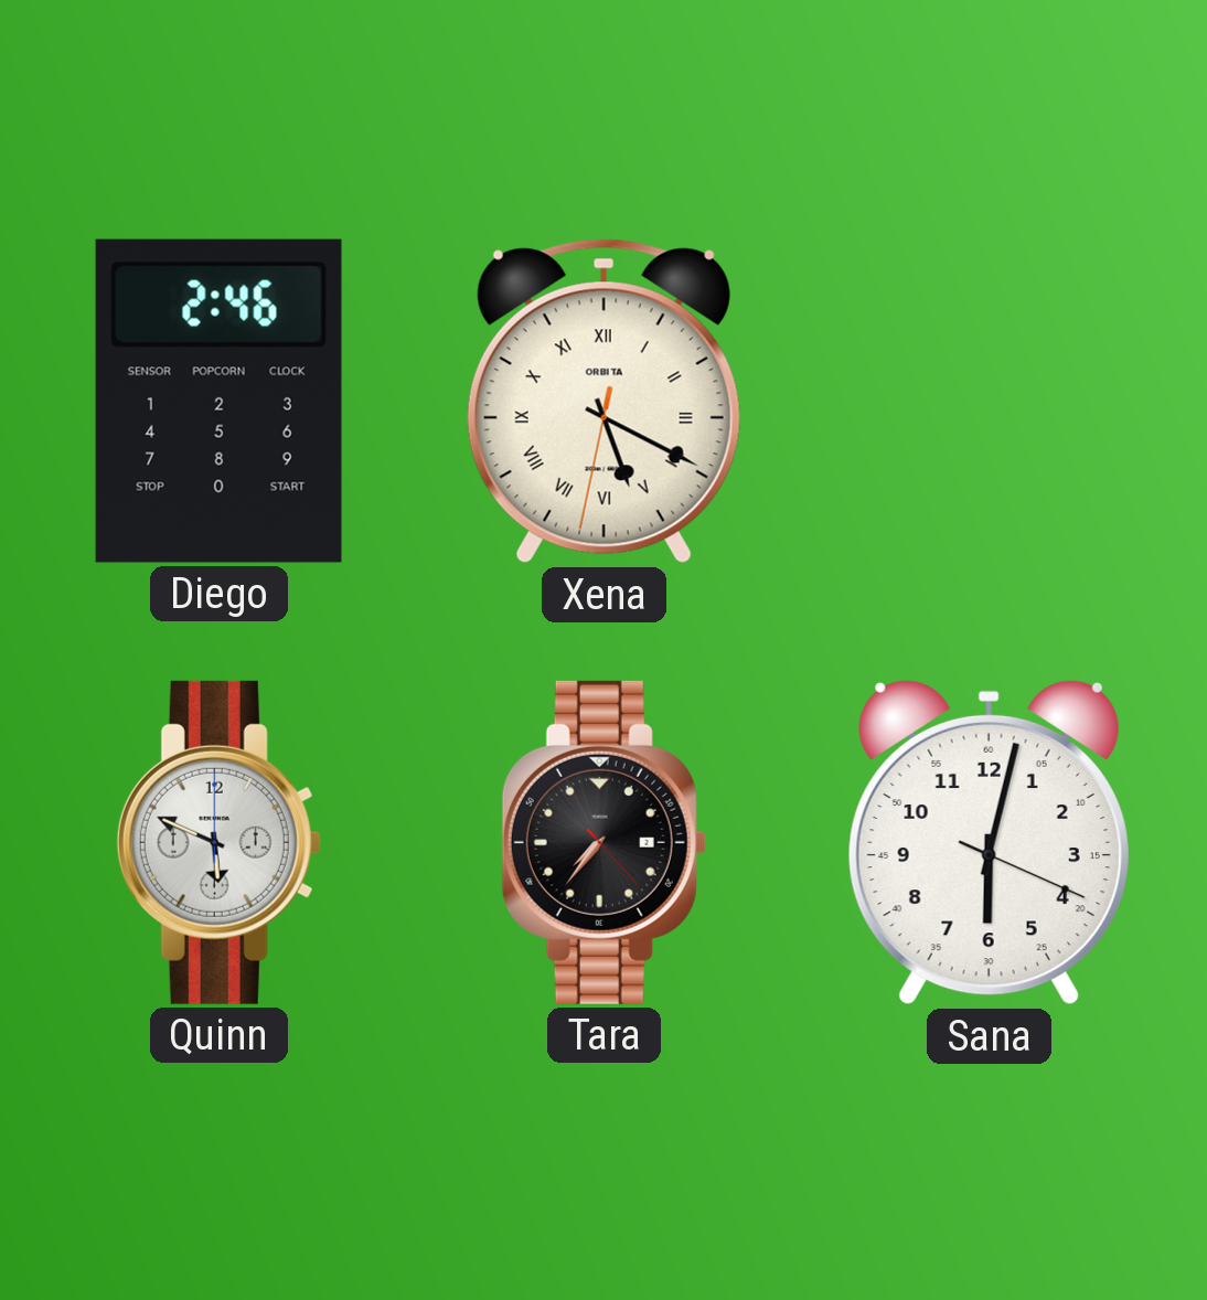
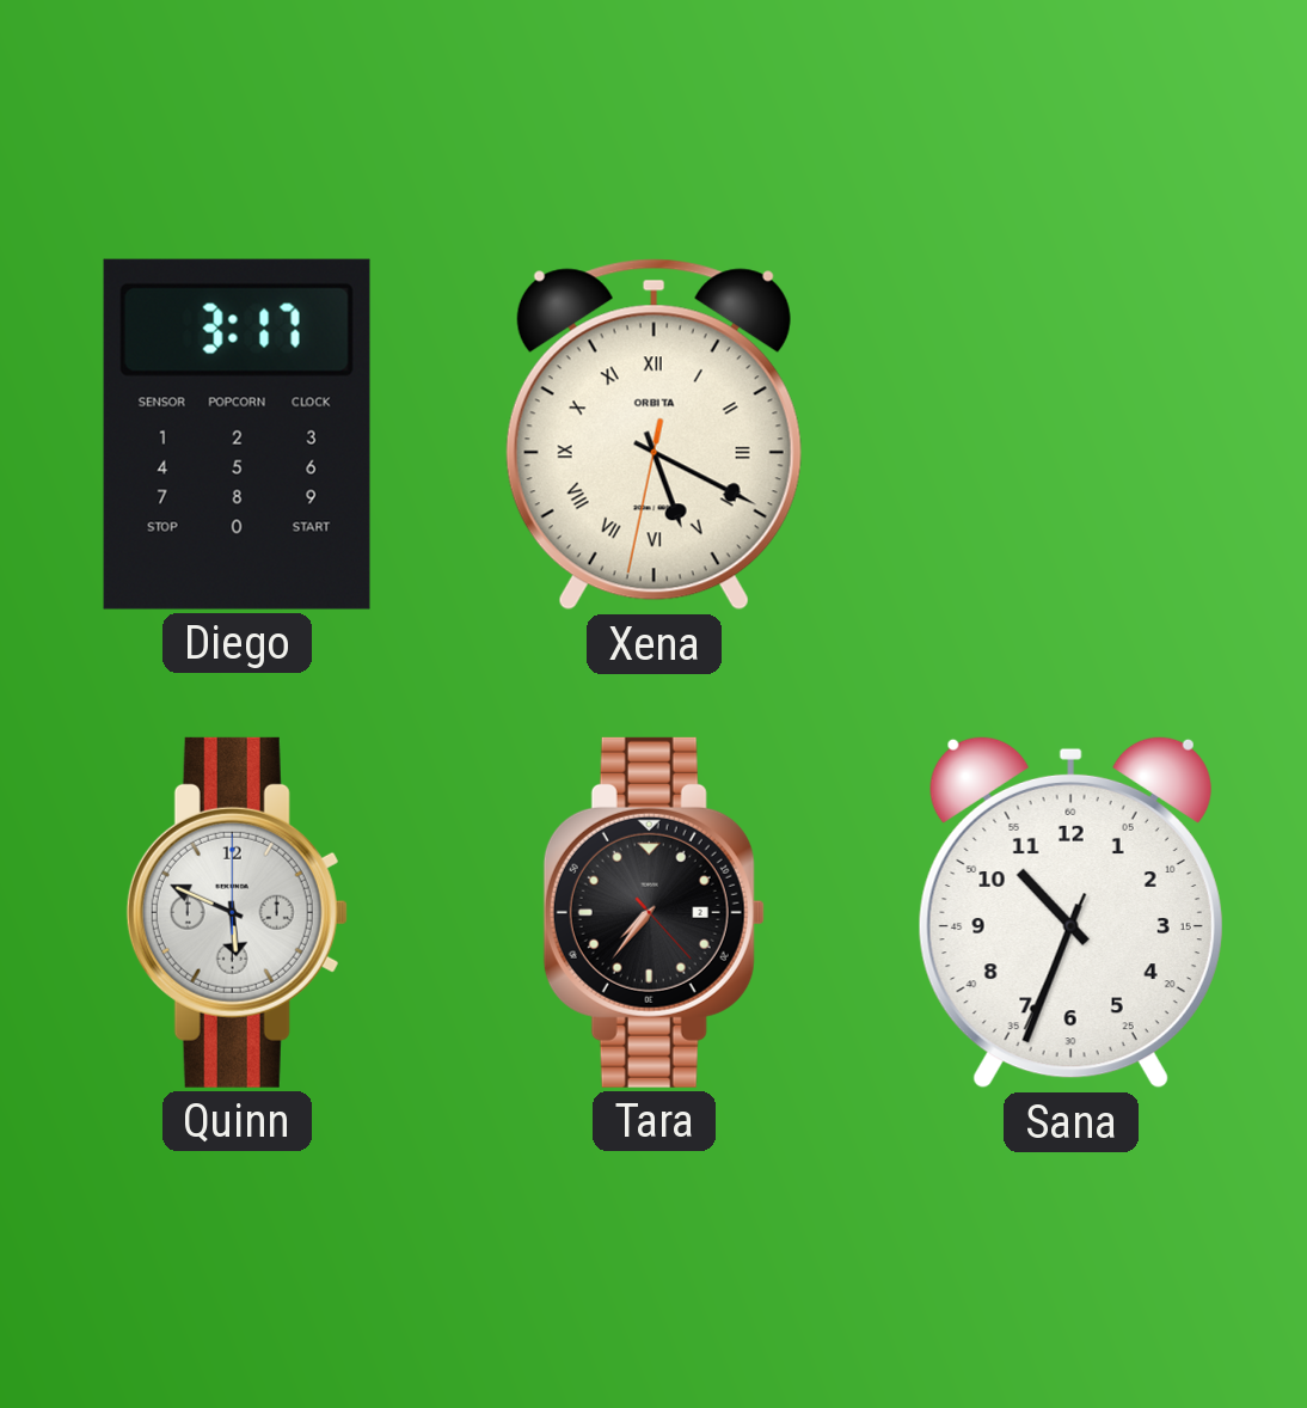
Diego: 2:46 -> 3:17
Sana: 6:02 -> 10:33
